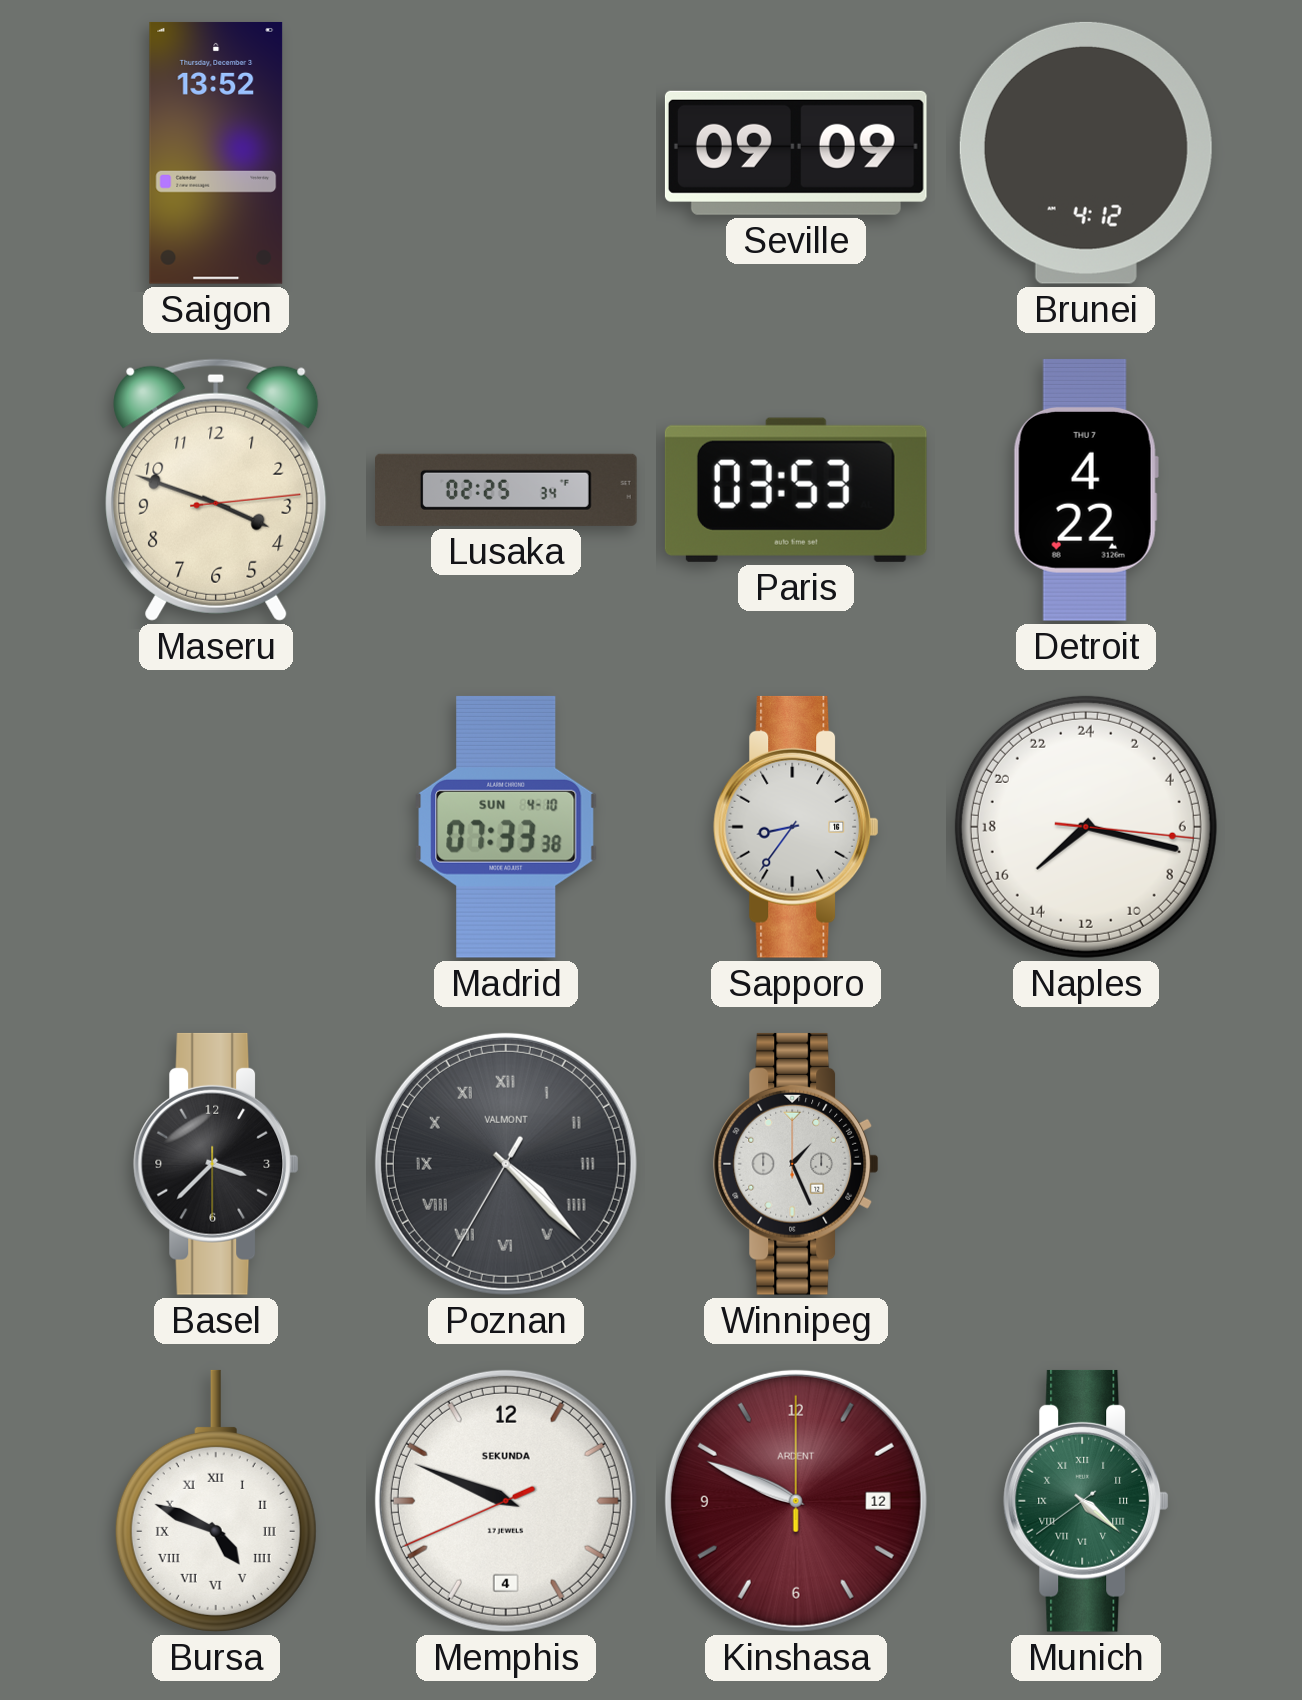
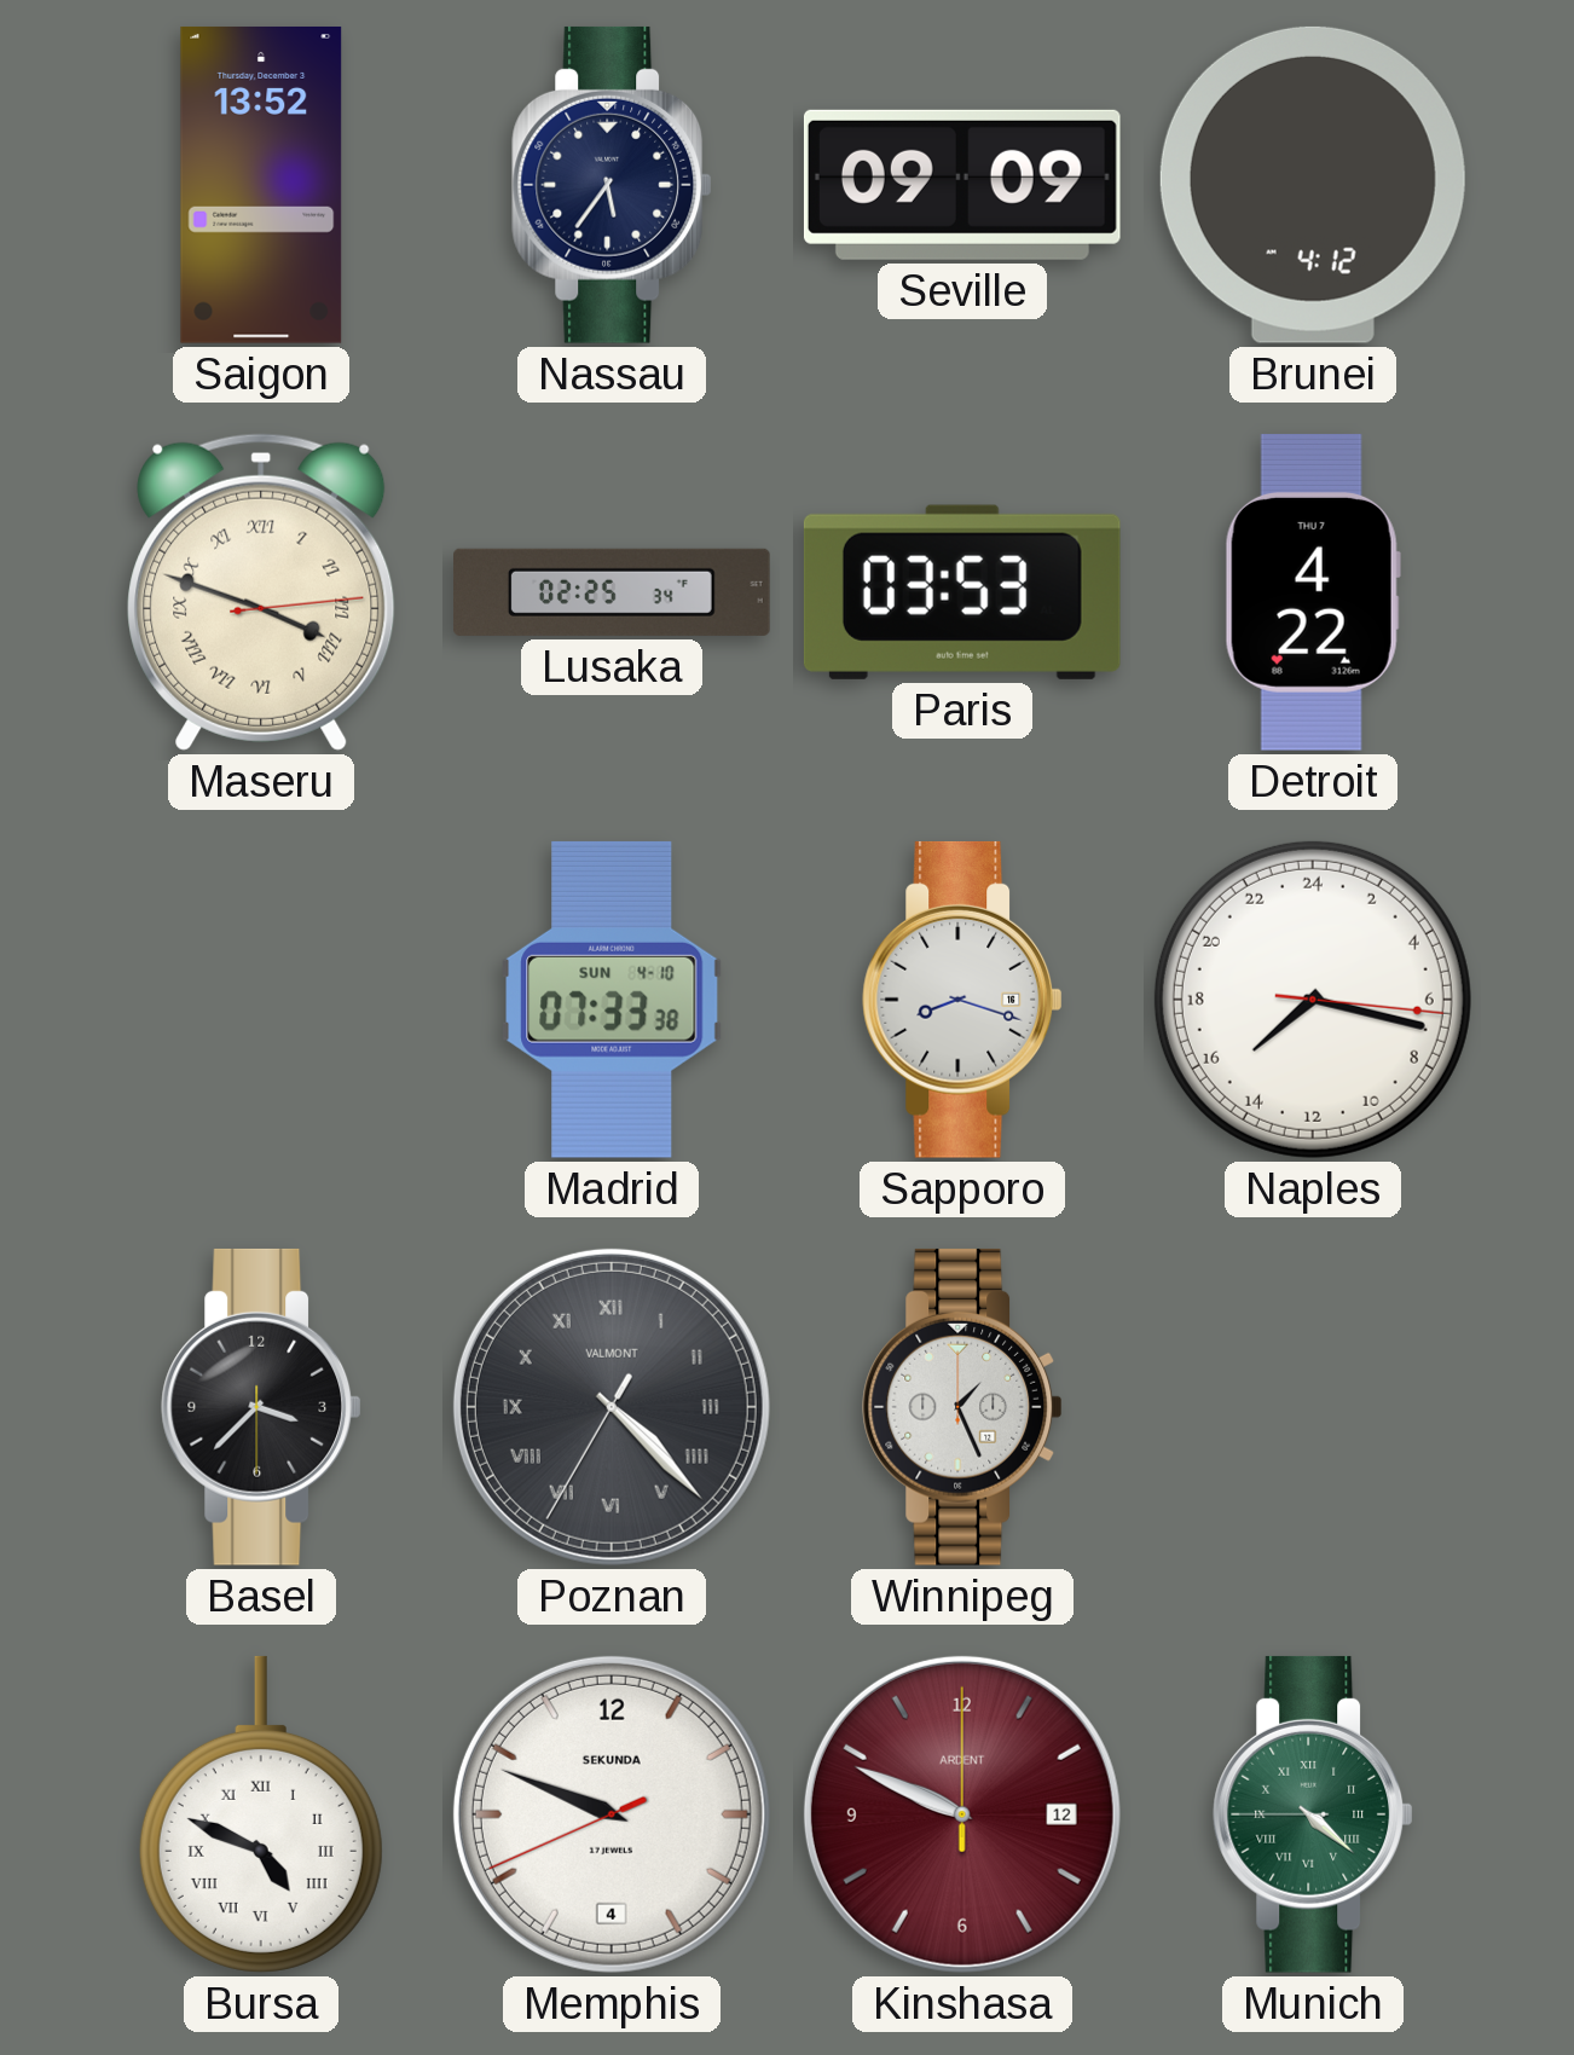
Nassau: none -> 5:36
Maseru numerals: Arabic -> Roman
Sapporo: 8:36 -> 8:18
Munich: 4:21:39 -> 4:21:45
